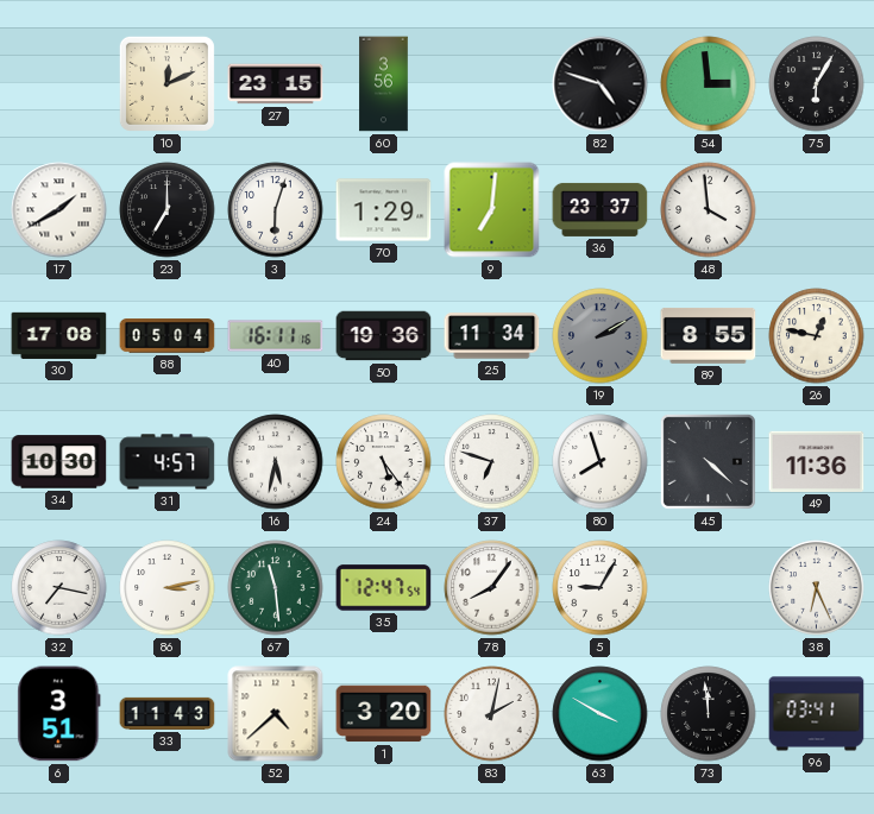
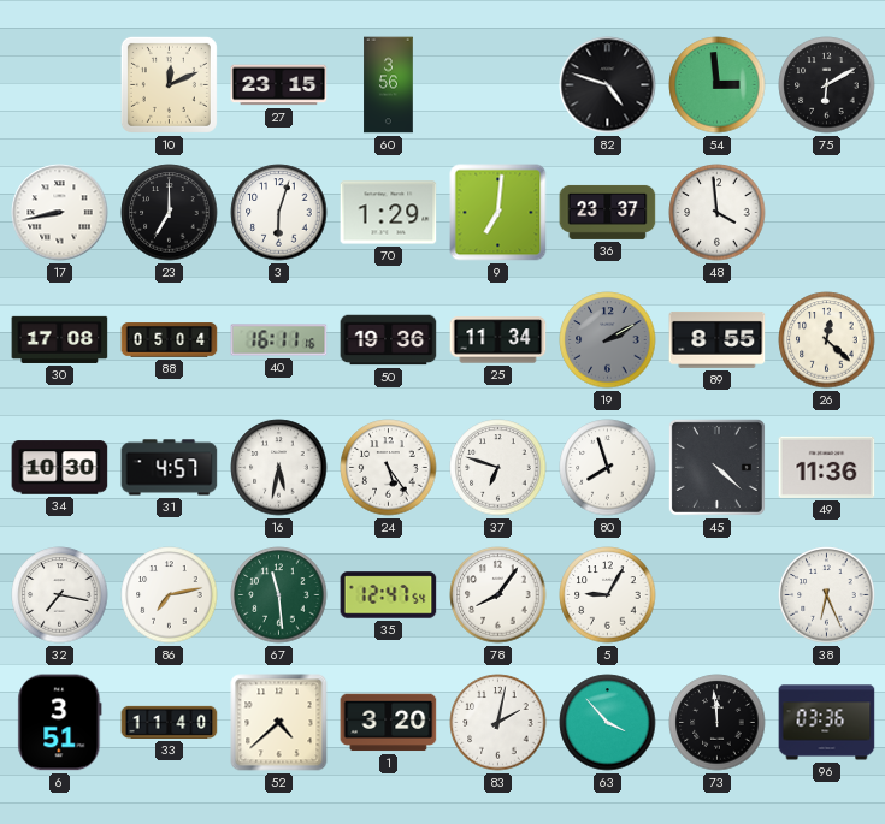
75: 6:05 -> 6:10
17: 1:40 -> 8:43
26: 12:47 -> 12:22
86: 3:13 -> 7:13
33: 11:43 -> 11:40
63: 3:50 -> 3:53
96: 03:41 -> 03:36
